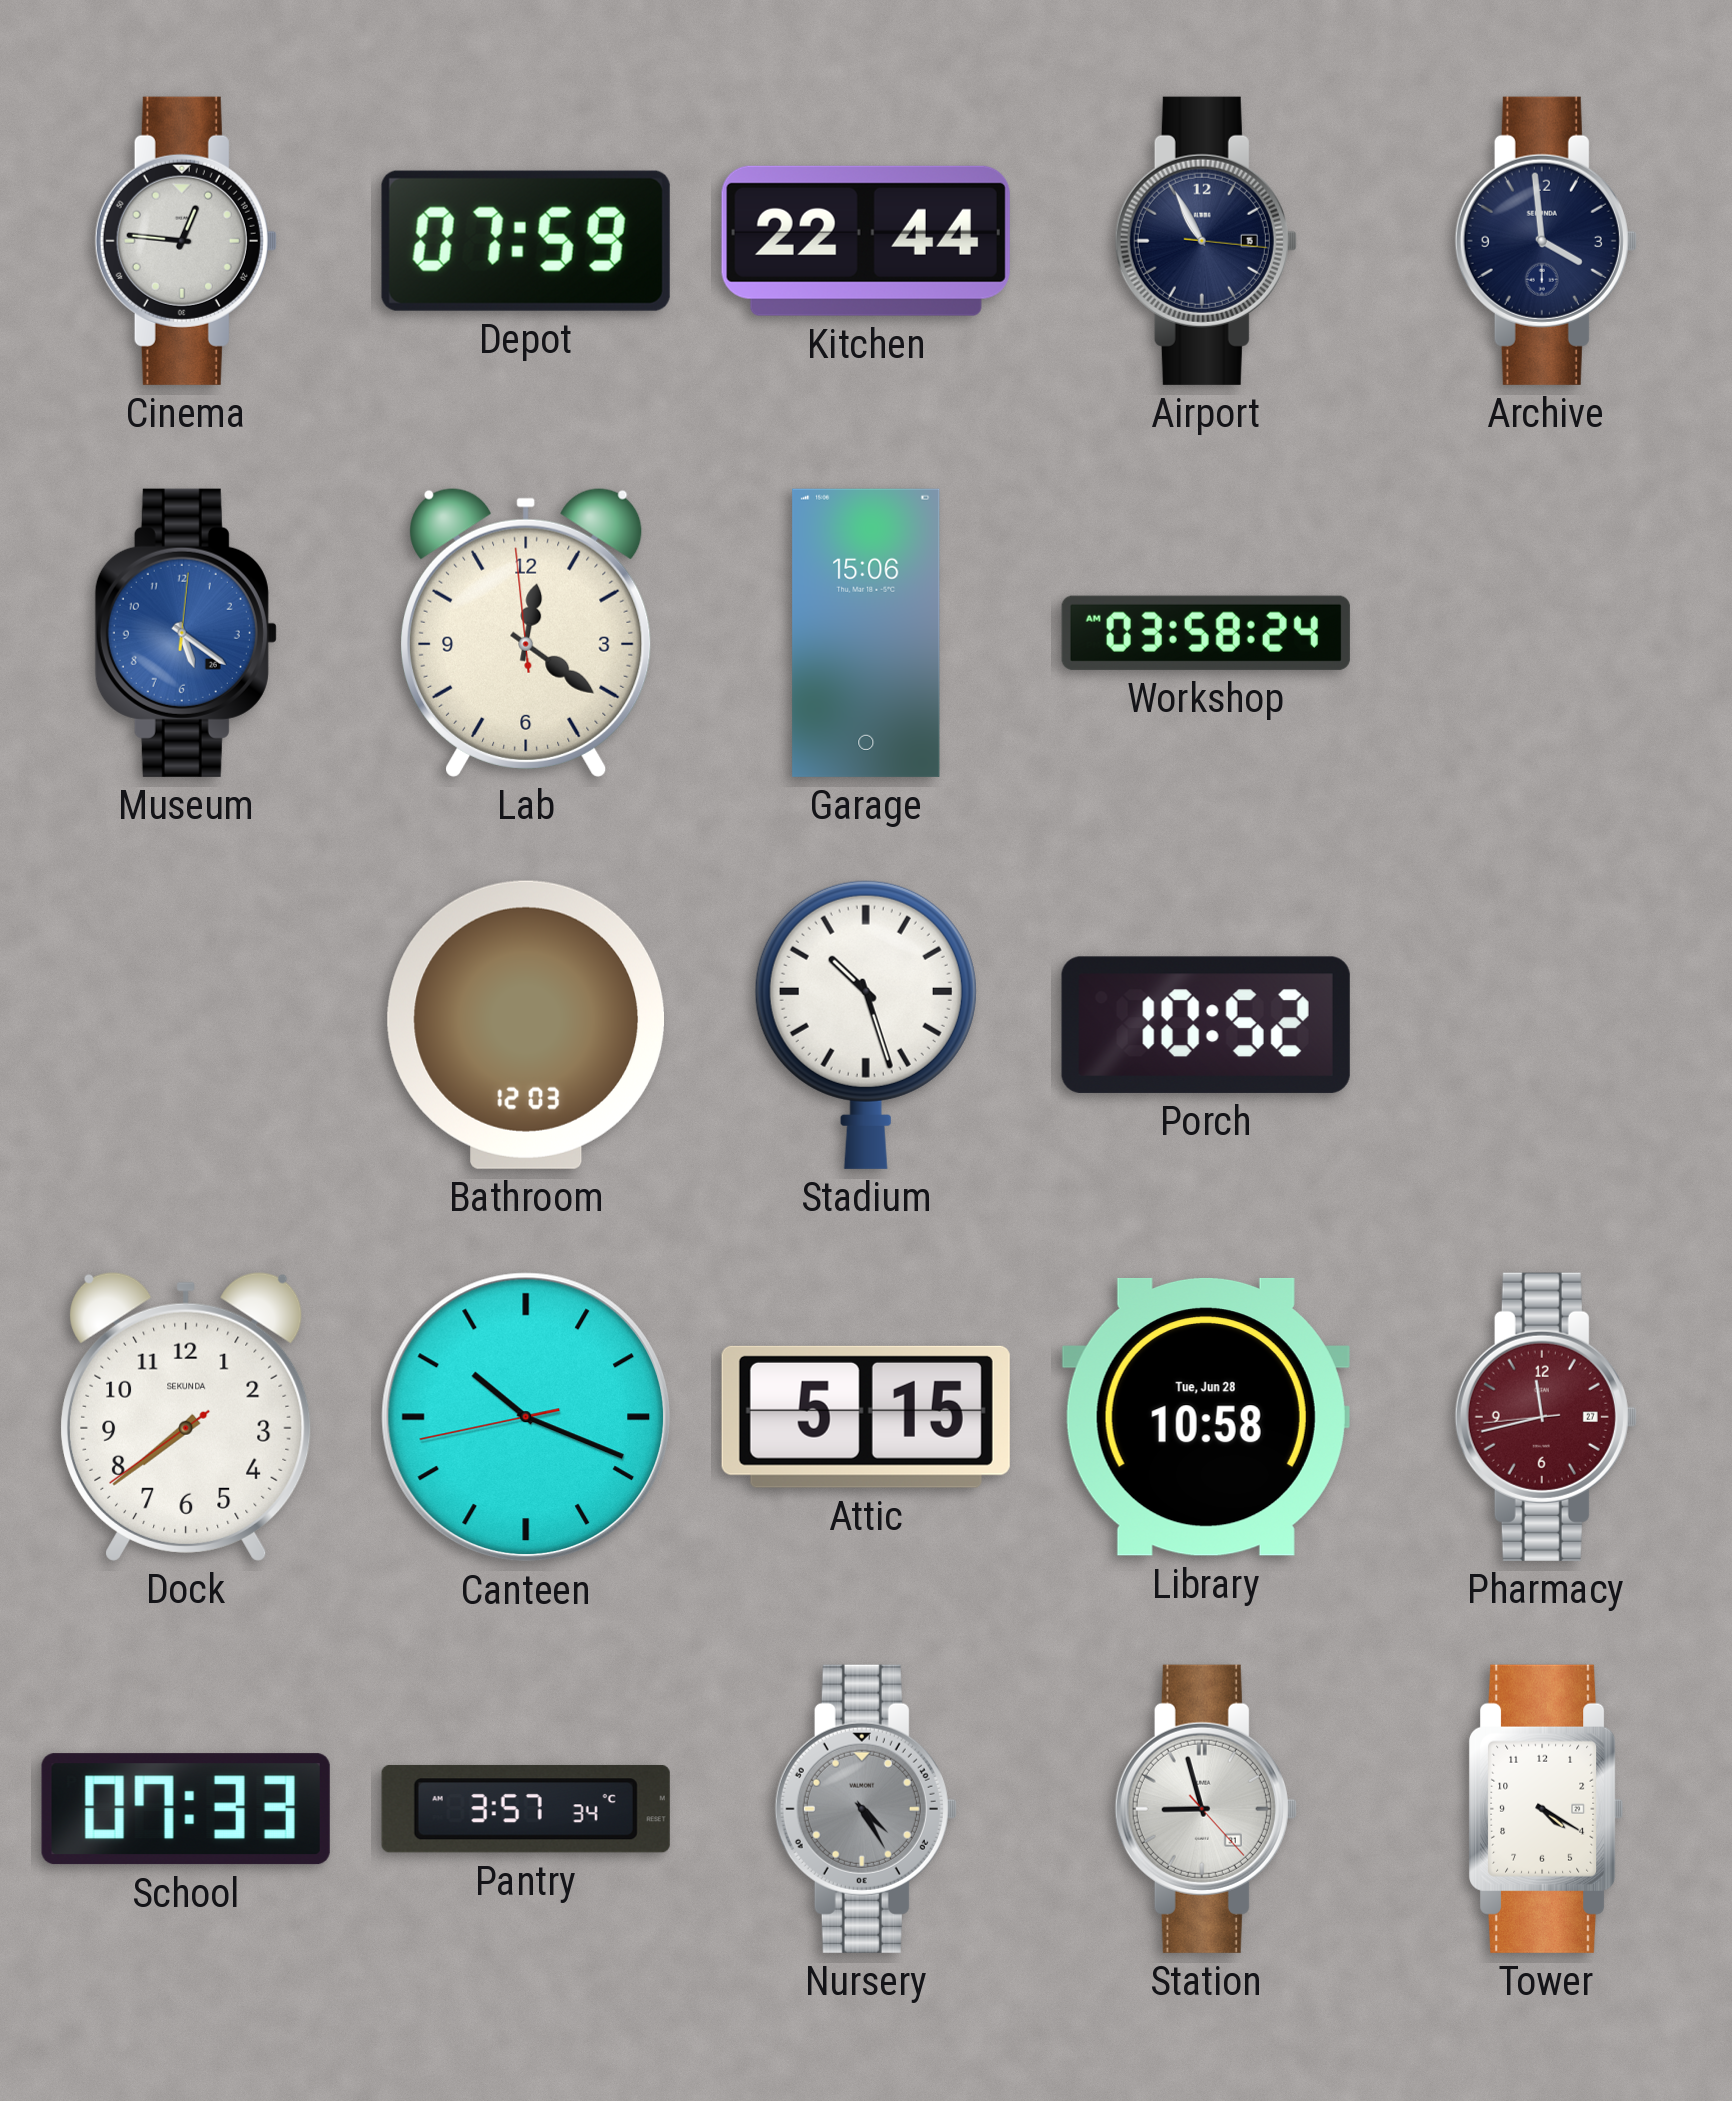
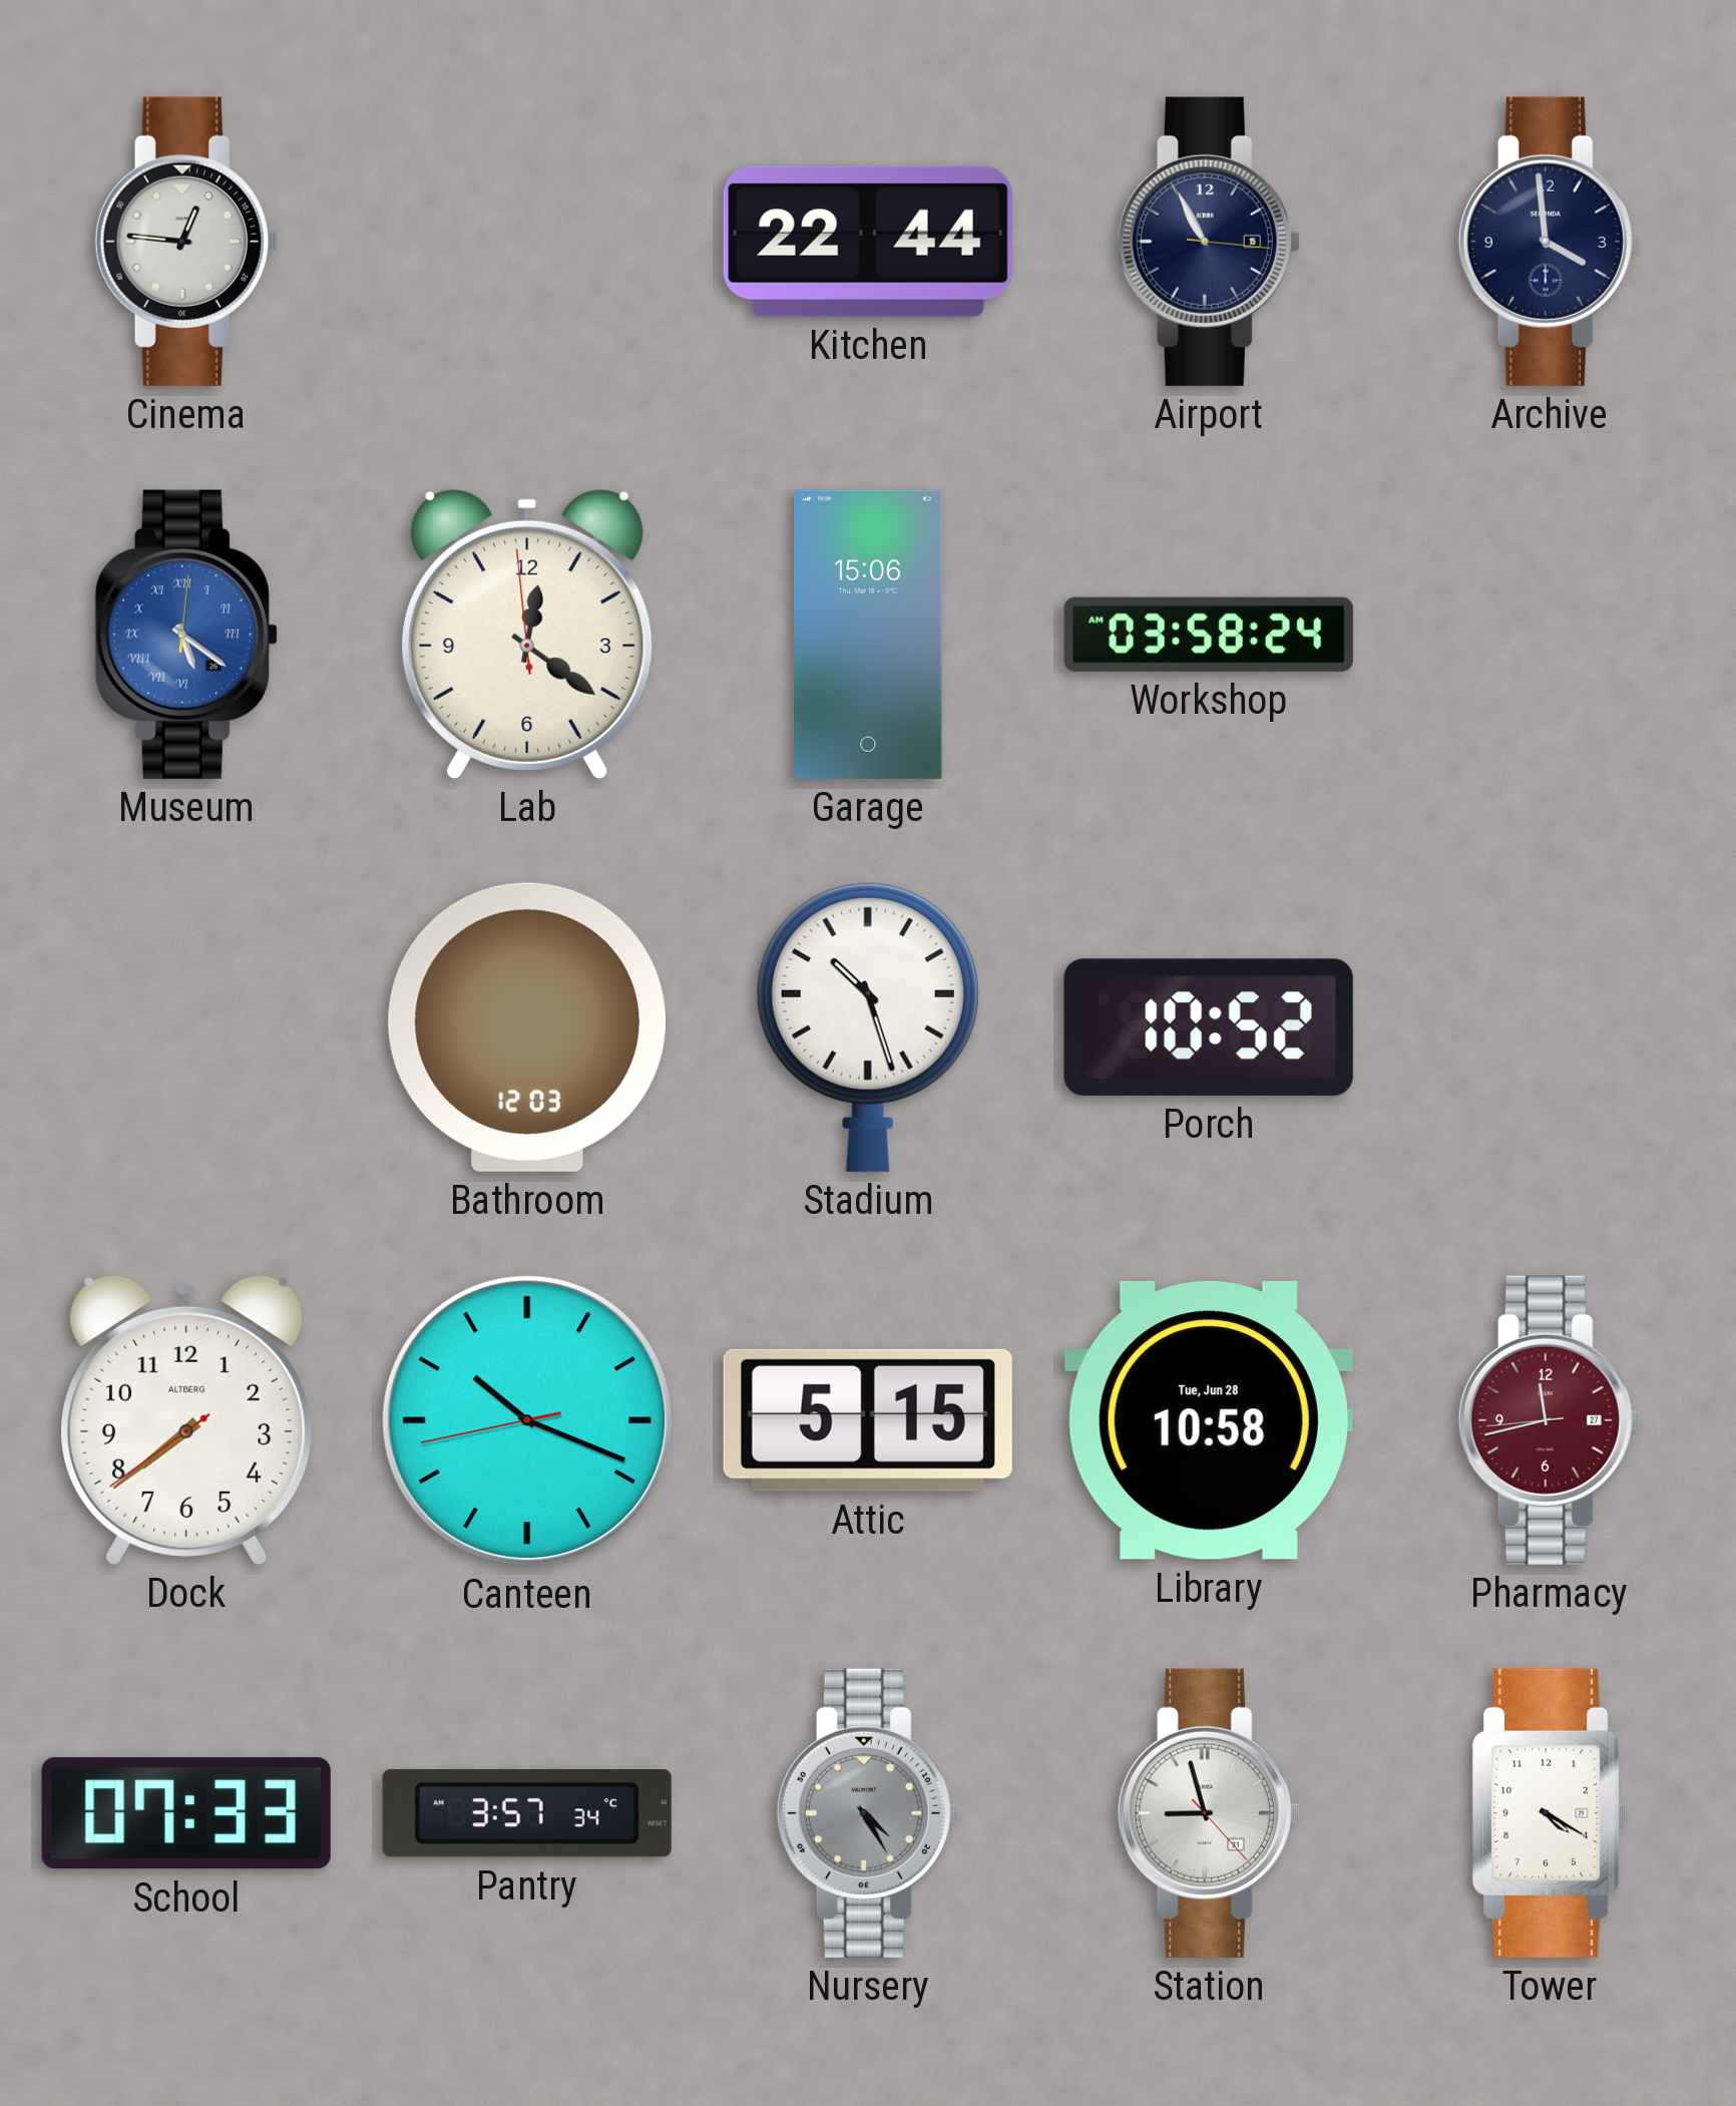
Depot: 07:59 -> none
Museum numerals: Arabic -> Roman
Dock brand: SEKUNDA -> ALTBERG
